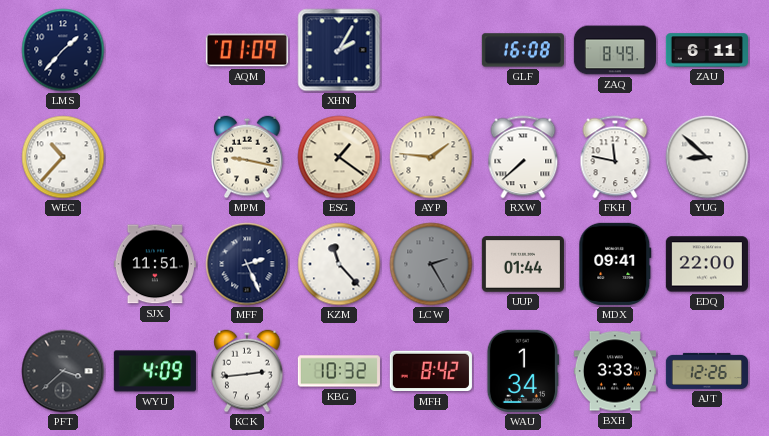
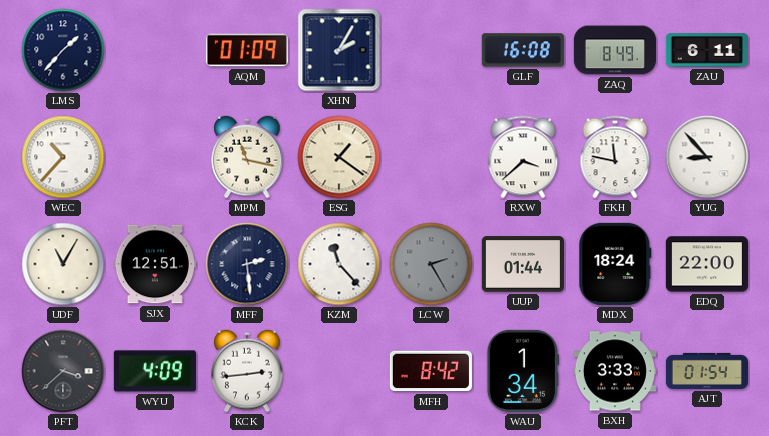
MPM: 9:17 -> 11:17
AYP: 1:46 -> none
RXW: 7:38 -> 3:38
YUG: 8:52 -> 8:53
UDF: none -> 11:05
SJX: 11:51 -> 12:51
MFF: 2:26 -> 2:29
MDX: 09:41 -> 18:24
KBG: 10:32 -> none
AJT: 12:26 -> 01:54
